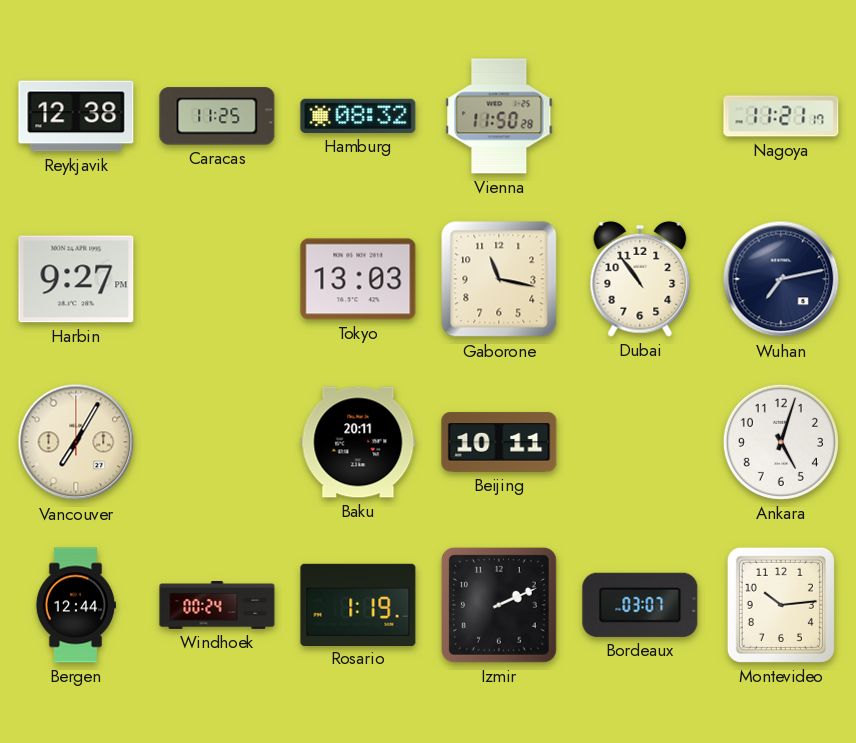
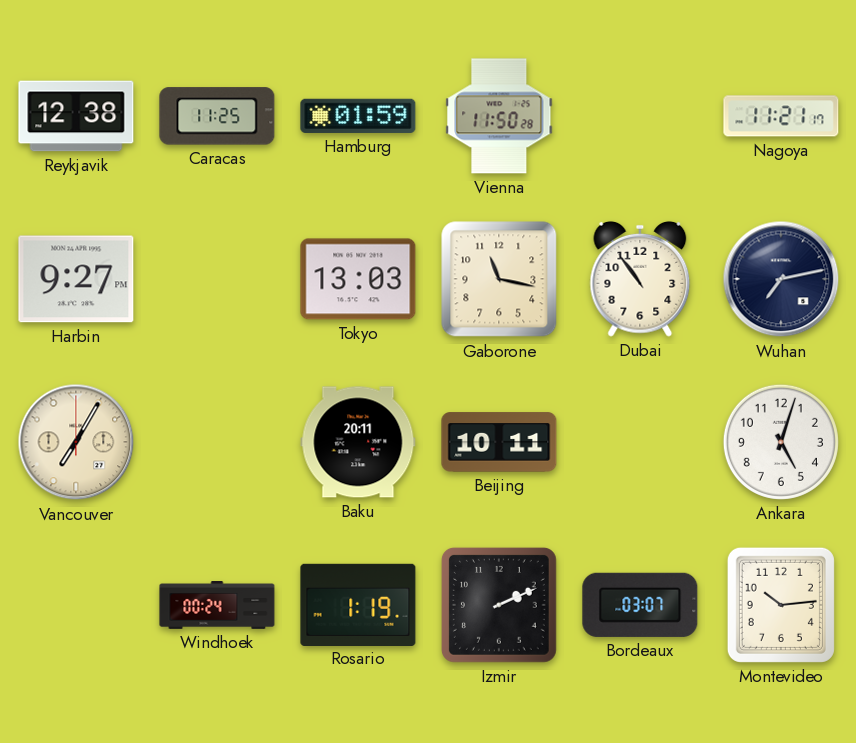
Hamburg: 08:32 -> 01:59
Bergen: 12:44 -> none
